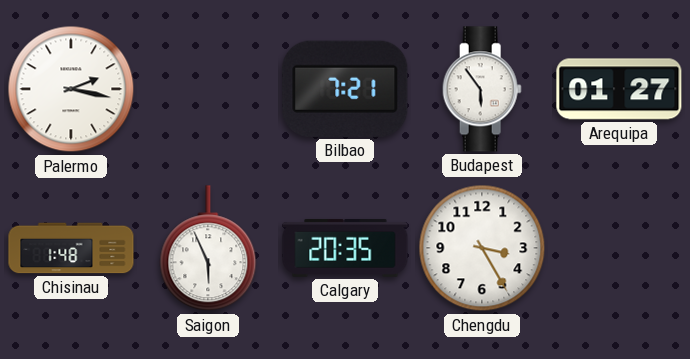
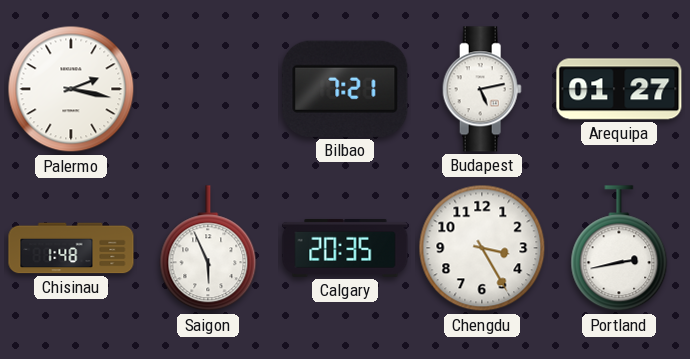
Budapest: 5:54 -> 5:13
Portland: none -> 2:43
